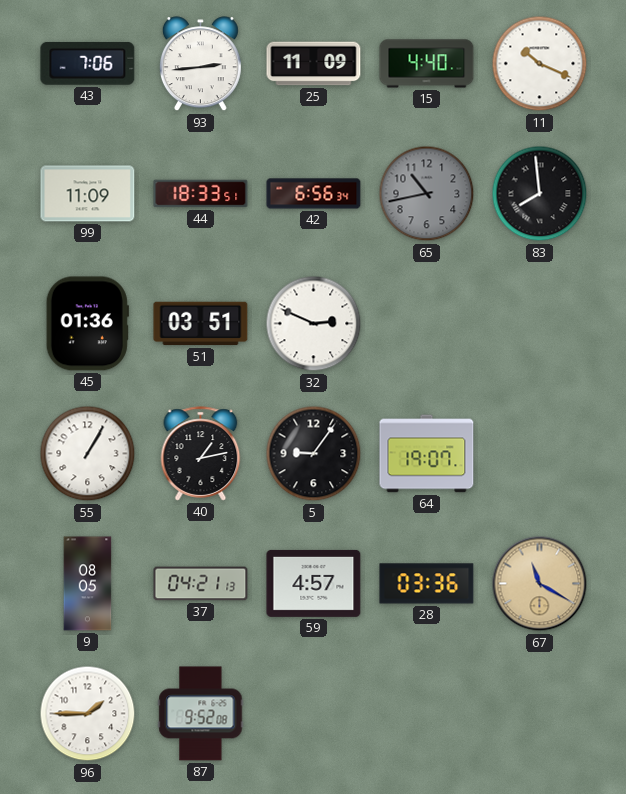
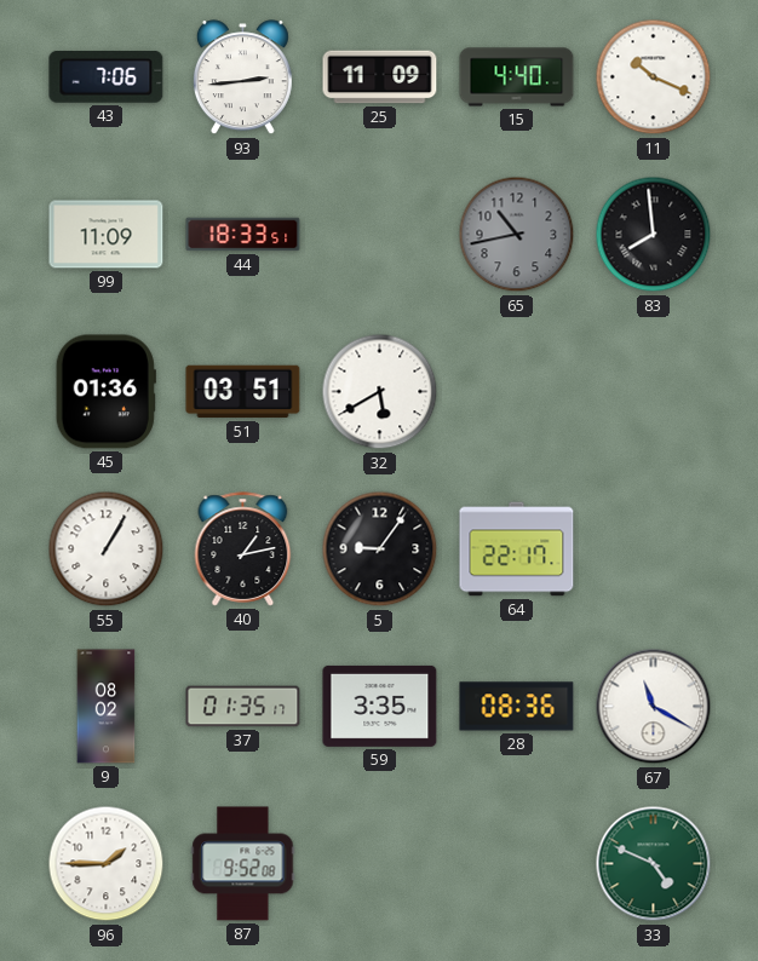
42: 6:56 -> none
32: 2:49 -> 5:40
64: 19:07 -> 22:17
9: 08:05 -> 08:02
37: 04:21 -> 01:35
59: 4:57 -> 3:35
28: 03:36 -> 08:36
67 dial: champagne -> white
33: none -> 4:49
